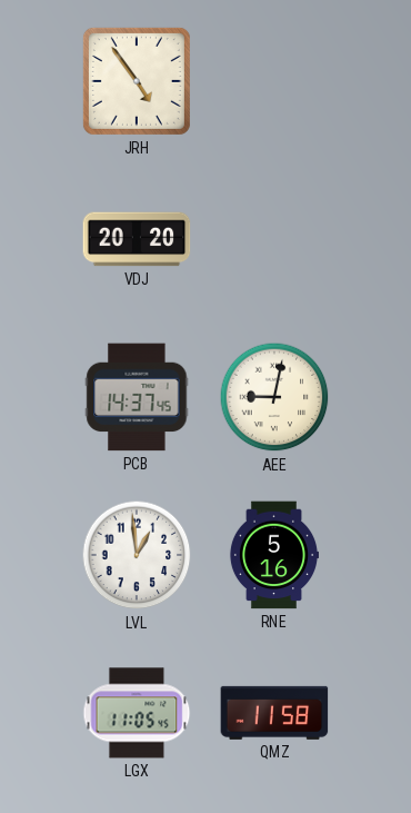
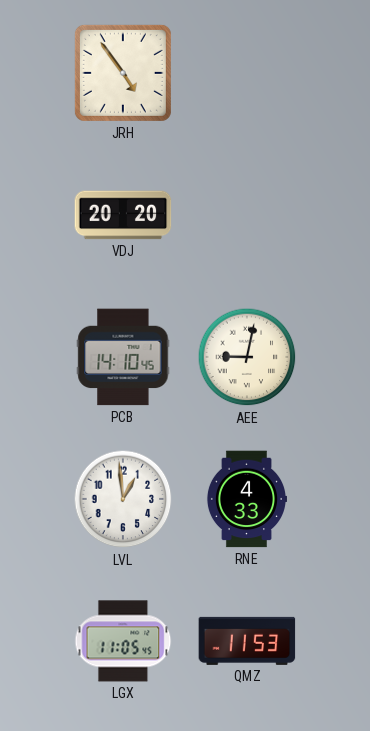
PCB: 14:37 -> 14:10
RNE: 5:16 -> 4:33
QMZ: 11:58 -> 11:53
